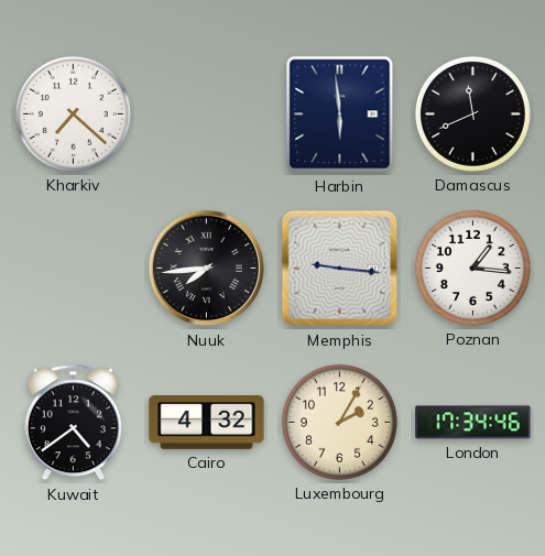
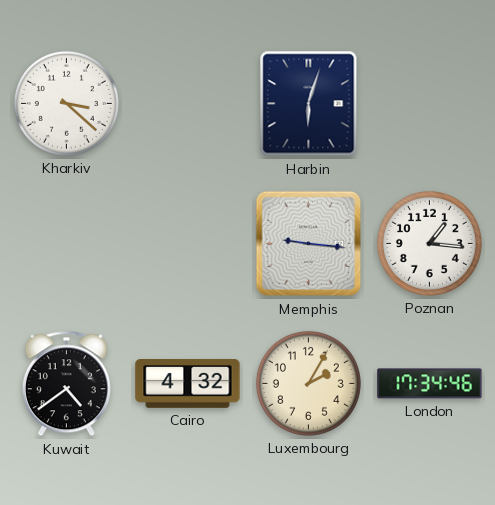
Kharkiv: 7:22 -> 3:22
Harbin: 5:59 -> 6:03
Damascus: 11:41 -> none
Nuuk: 7:44 -> none
